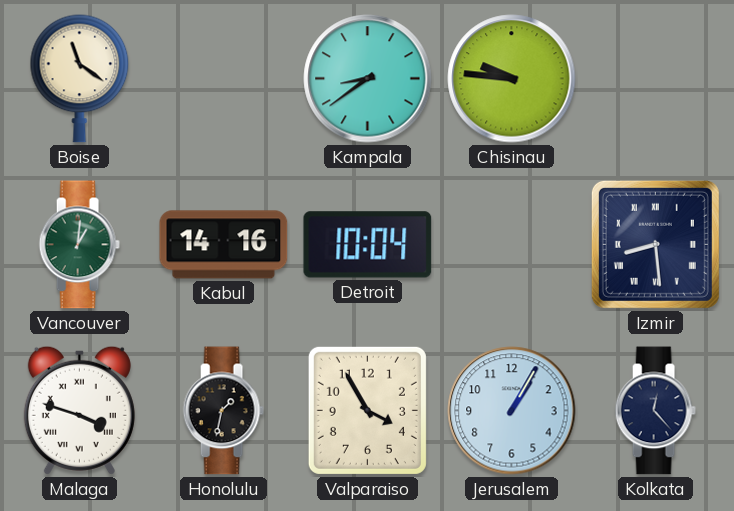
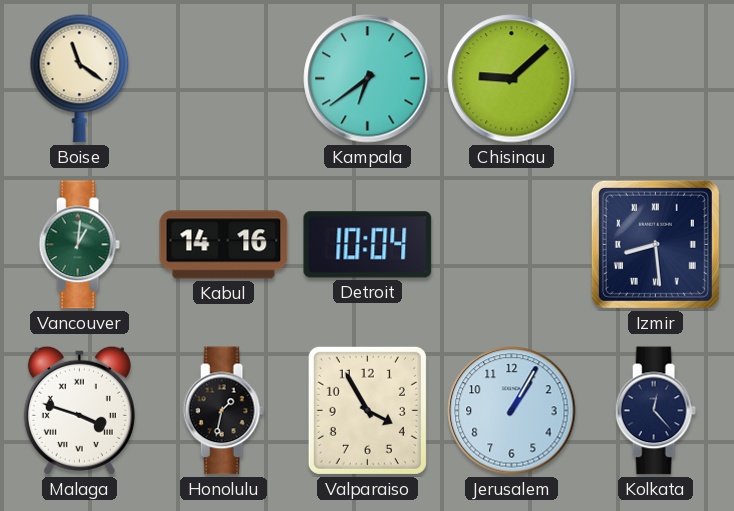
Kampala: 8:39 -> 6:39
Chisinau: 9:46 -> 9:08
